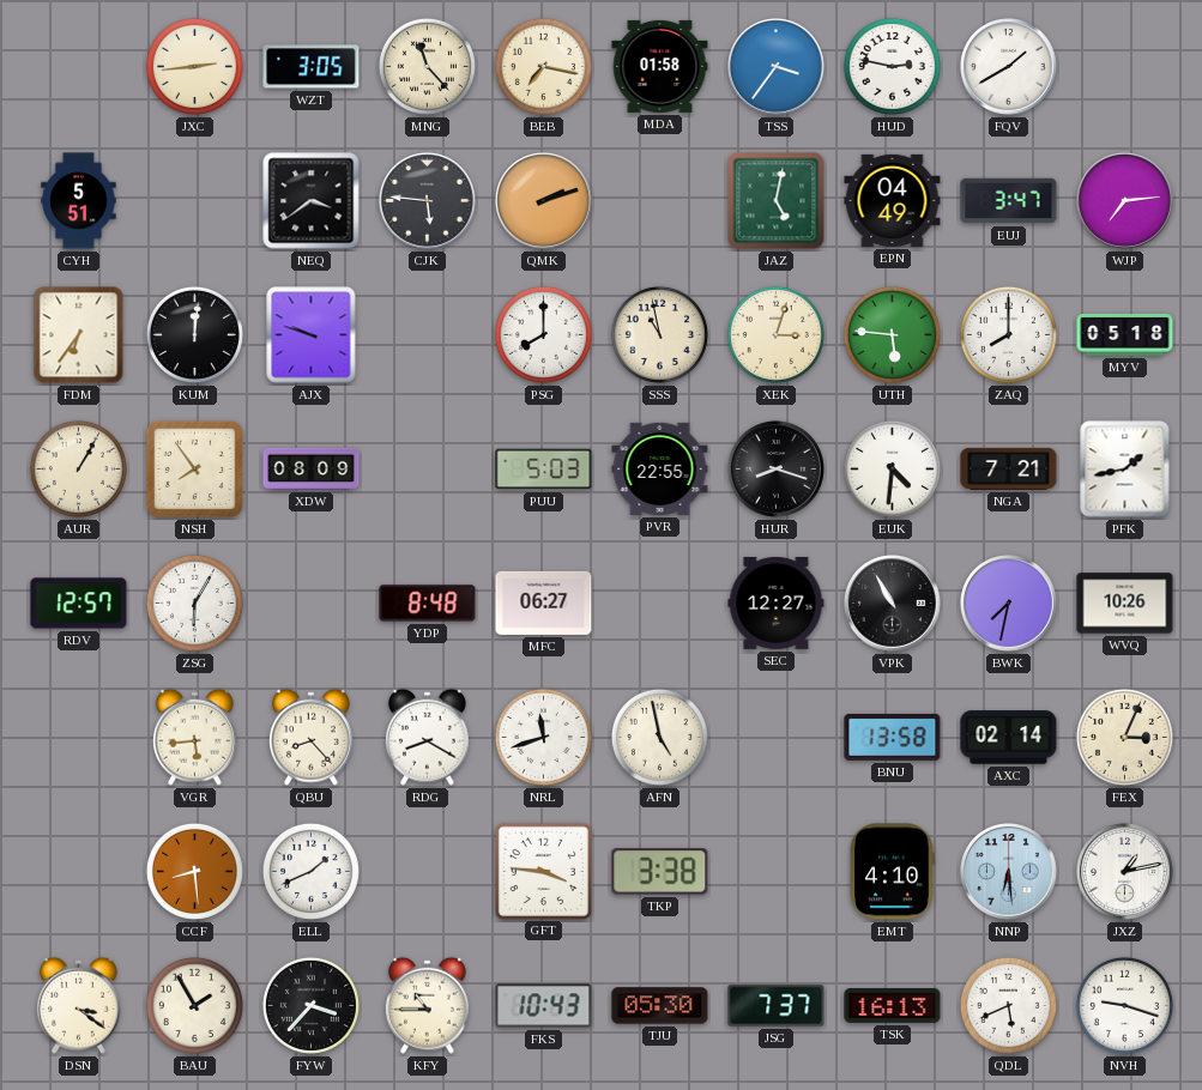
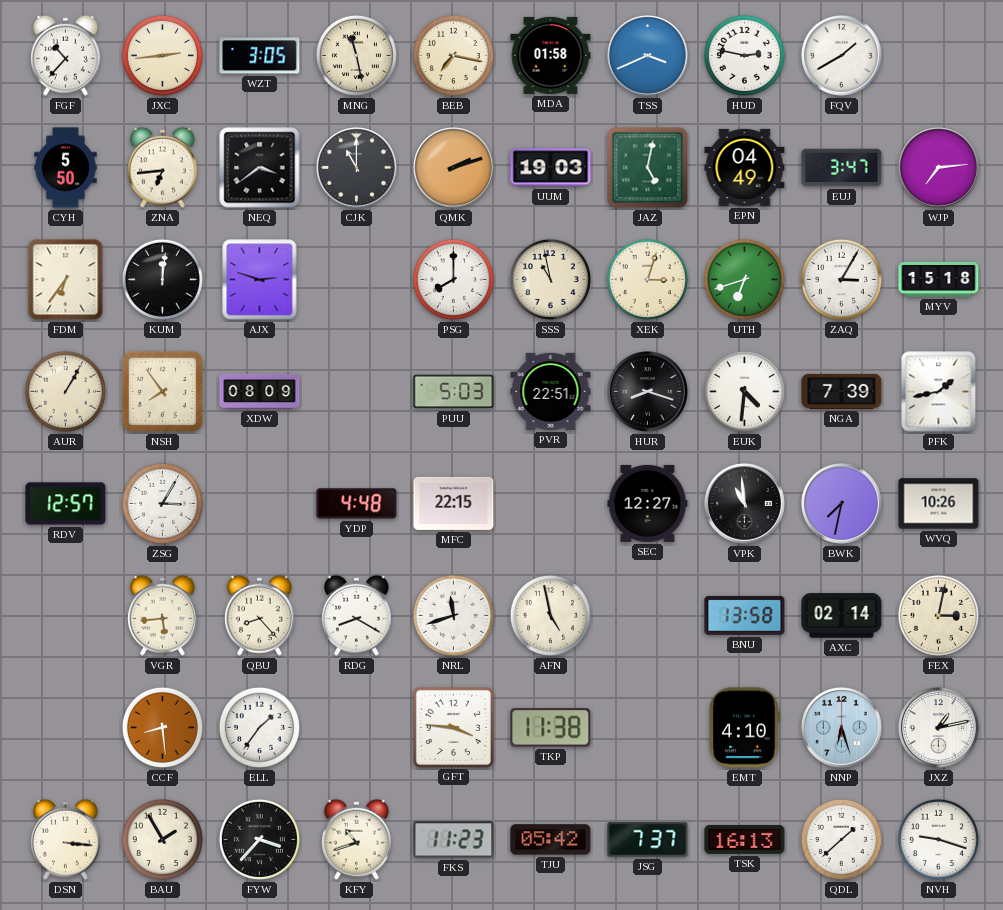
FGF: none -> 10:37
MNG: 11:23 -> 11:28
TSS: 3:36 -> 3:41
CYH: 5:51 -> 5:50
ZNA: none -> 6:44
CJK: 5:46 -> 11:00
UUM: none -> 19:03
AJX: 9:48 -> 2:48
UTH: 5:46 -> 6:42
ZAQ: 8:00 -> 3:05
MYV: 05:18 -> 15:18
PVR: 22:55 -> 22:51
NGA: 7:21 -> 7:39
ZSG: 6:05 -> 3:05
YDP: 8:48 -> 4:48
MFC: 06:27 -> 22:15
VPK: 10:55 -> 10:59
FEX: 3:04 -> 3:02
ELL: 1:41 -> 1:36
TKP: 3:38 -> 11:38
NNP: 6:29 -> 6:27
DSN: 3:21 -> 3:16
KFY: 10:45 -> 10:42
FKS: 10:43 -> 11:23
TJU: 05:30 -> 05:42
QDL: 5:41 -> 1:38
